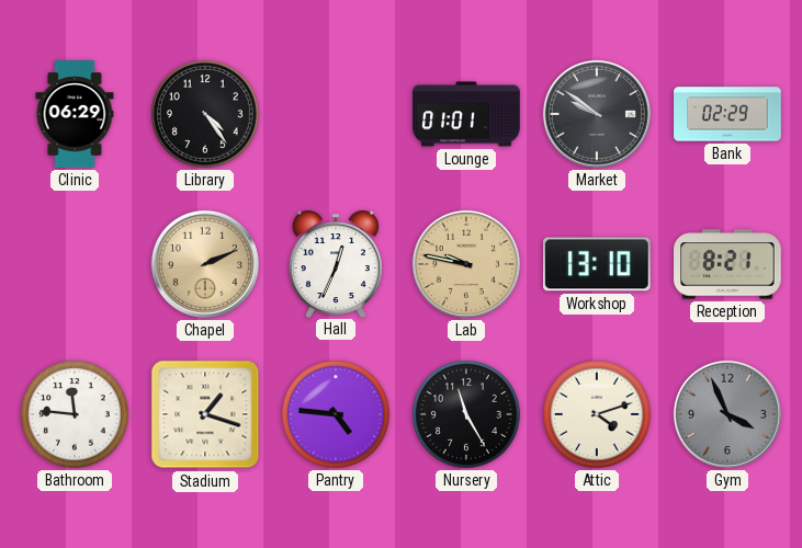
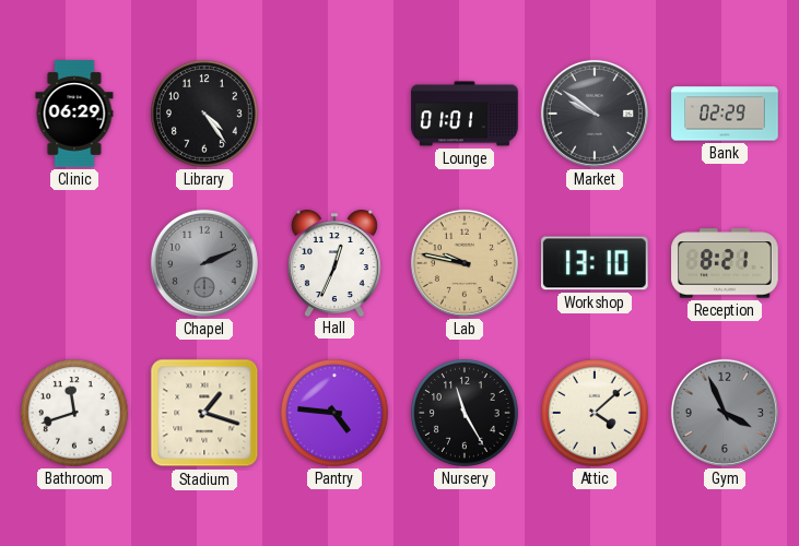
Chapel dial: champagne -> grey
Bathroom: 11:46 -> 11:42
Attic: 4:12 -> 4:08
